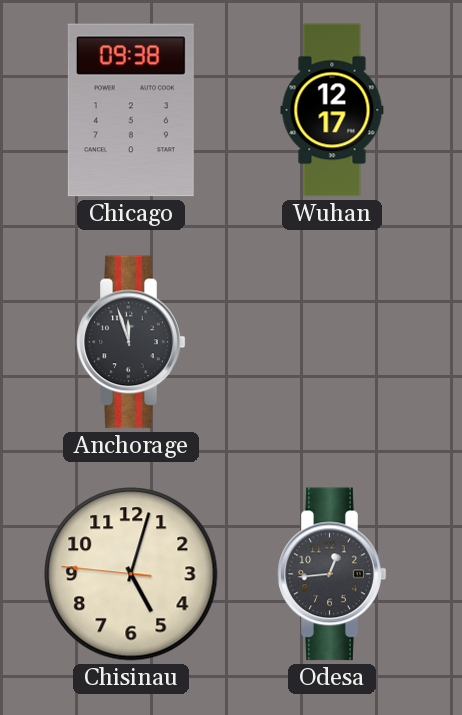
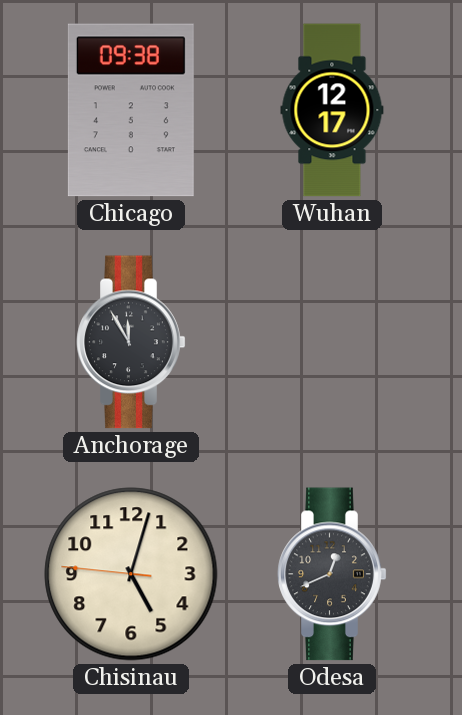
Anchorage: 11:57 -> 11:55
Odesa: 12:44 -> 12:41
